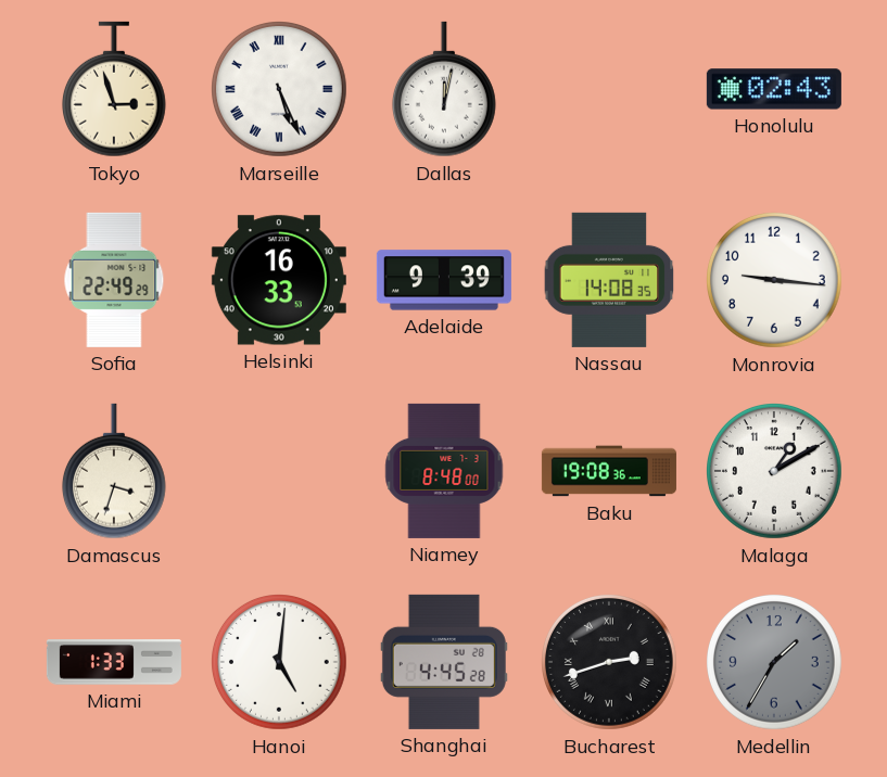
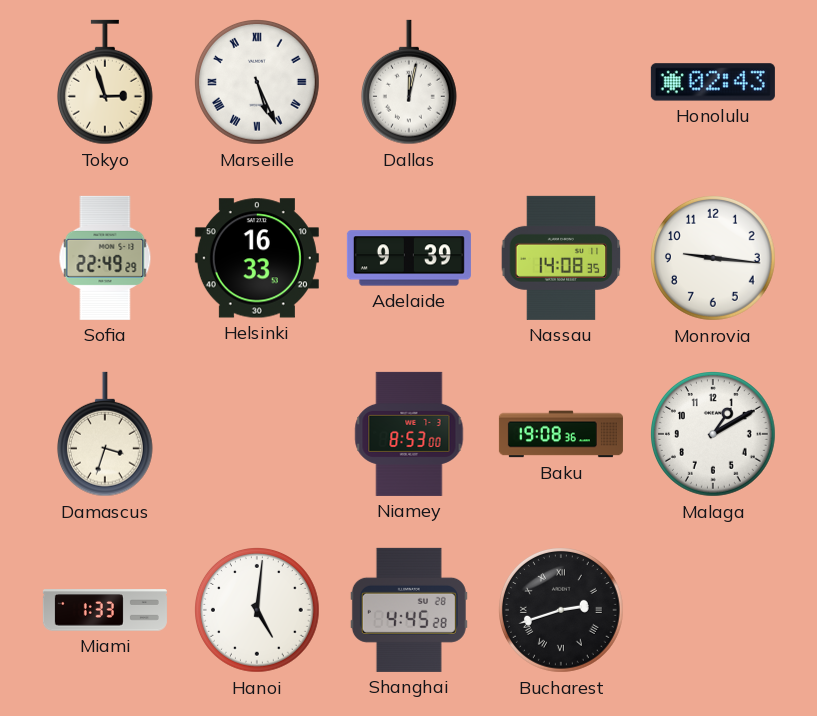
Niamey: 8:48 -> 8:53
Medellin: 1:35 -> none
